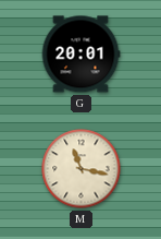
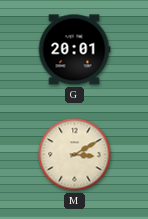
M: 11:17 -> 3:10
